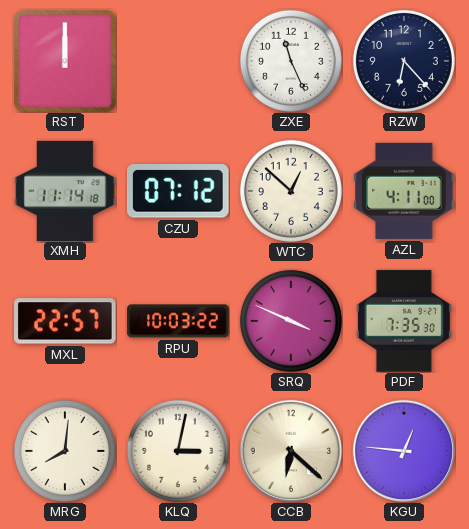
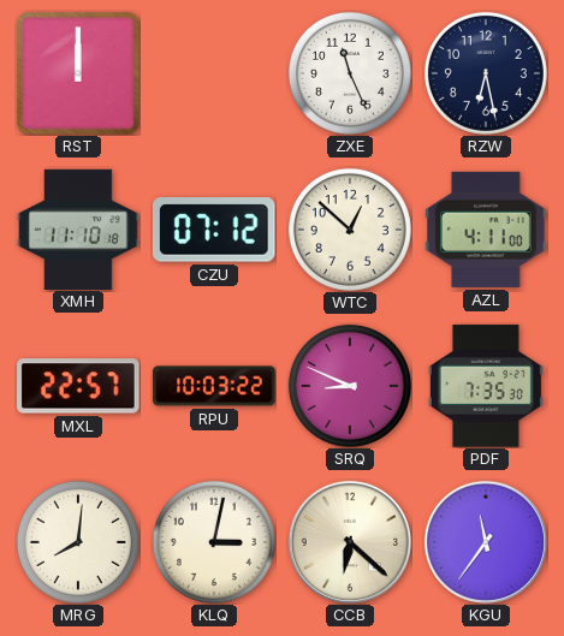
RZW: 6:23 -> 6:28
XMH: 11:14 -> 11:10
SRQ: 3:49 -> 8:49
KGU: 12:46 -> 11:36
